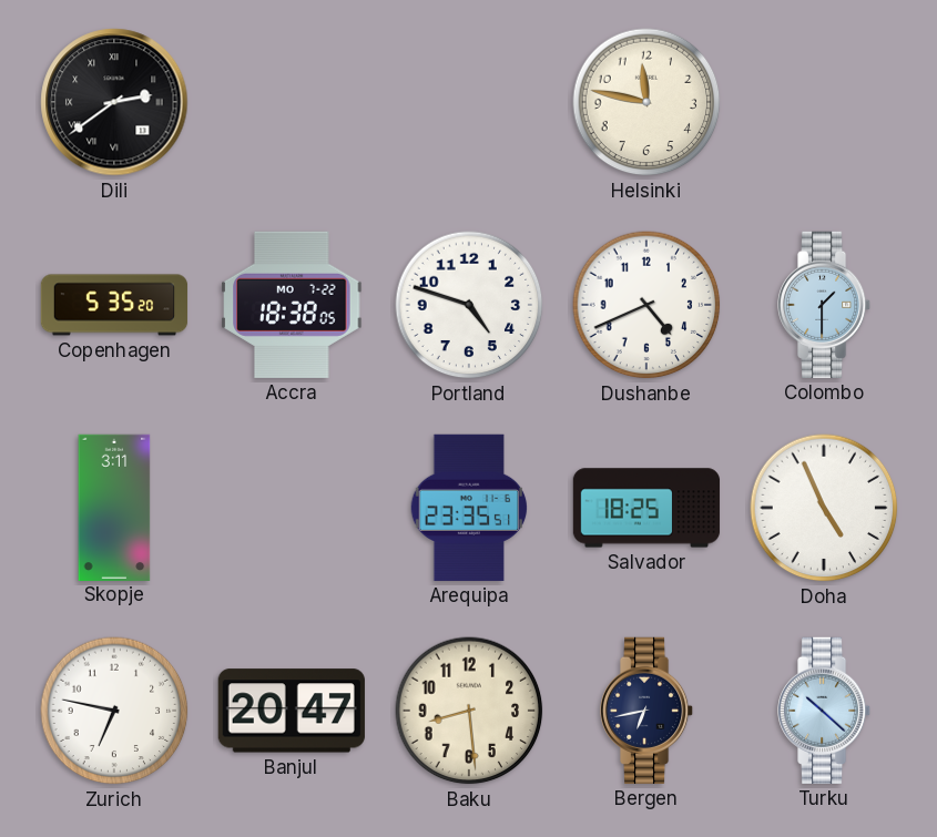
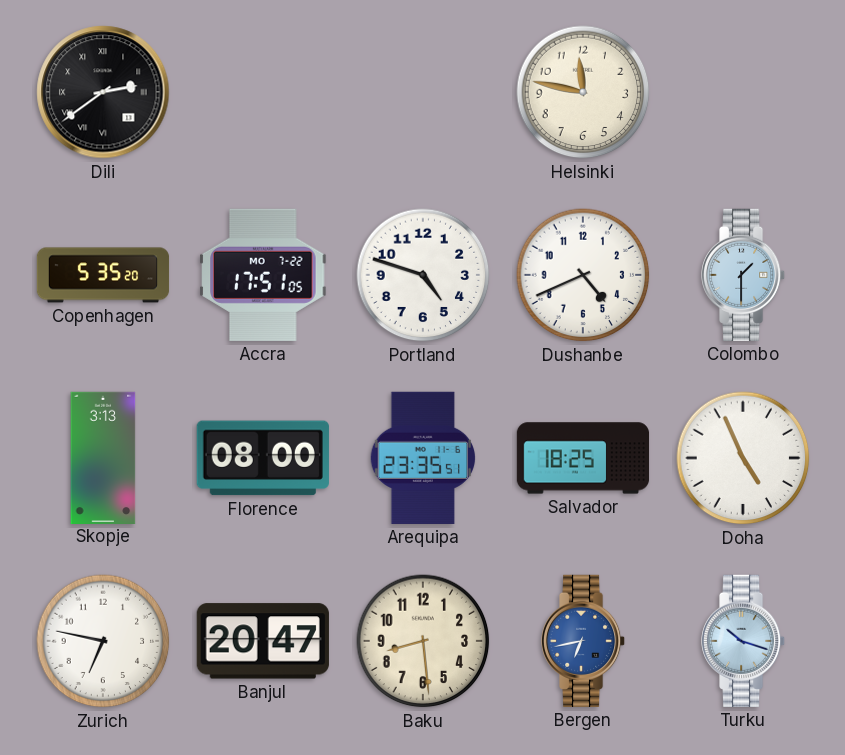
Accra: 18:38 -> 17:51
Skopje: 3:11 -> 3:13
Florence: none -> 08:00
Bergen dial: navy -> blue
Turku: 10:22 -> 10:18
